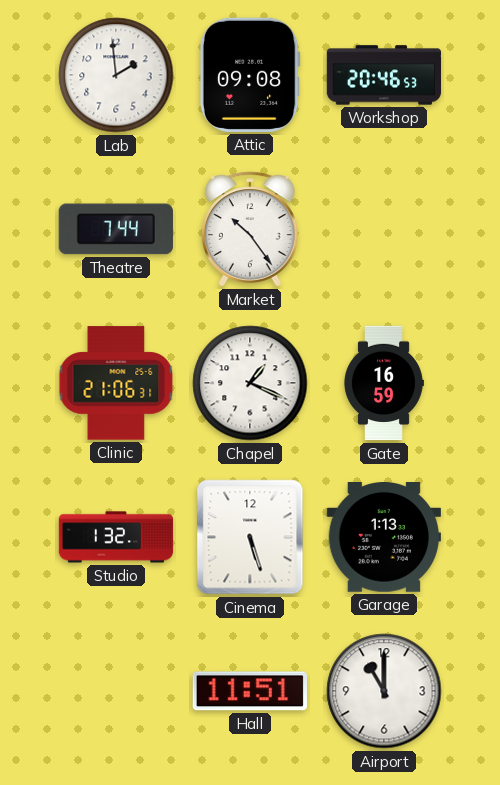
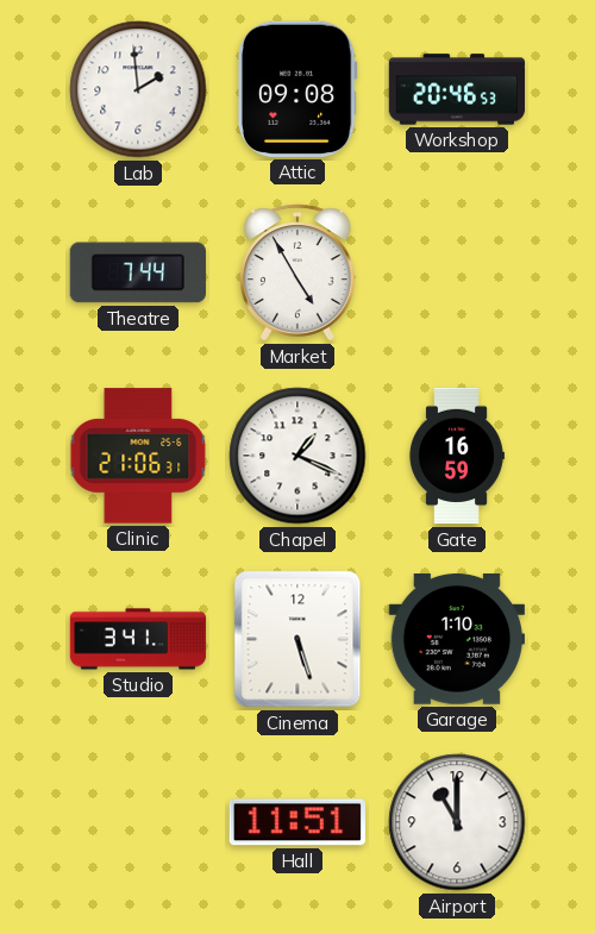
Market: 10:24 -> 4:55
Studio: 1:32 -> 3:41
Garage: 1:13 -> 1:10
